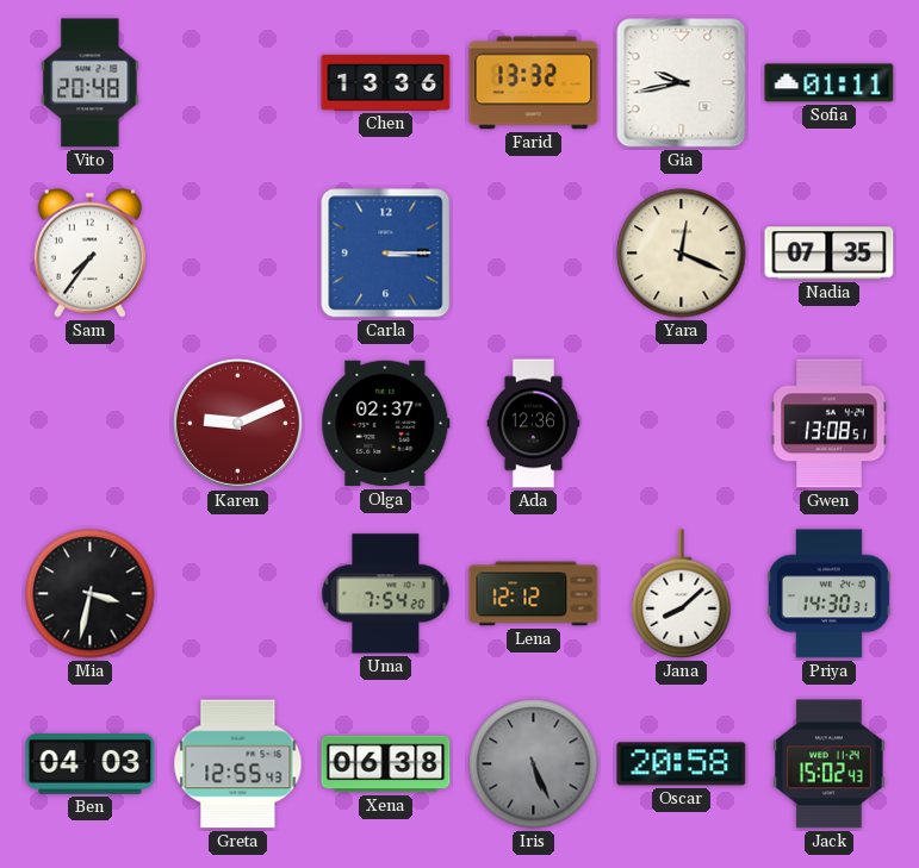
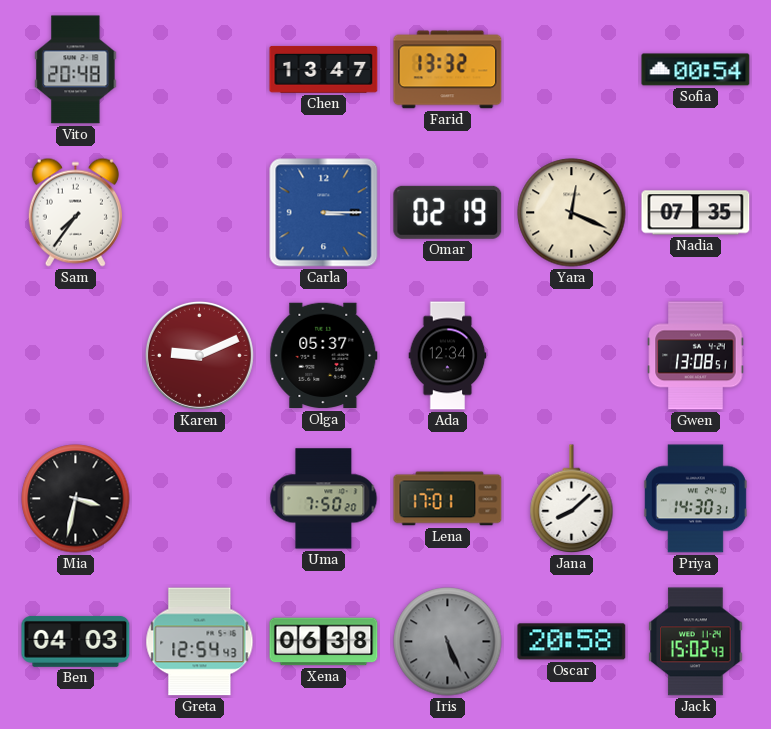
Chen: 13:36 -> 13:47
Gia: 9:43 -> none
Sofia: 01:11 -> 00:54
Omar: none -> 02:19
Olga: 02:37 -> 05:37
Ada: 12:36 -> 12:34
Uma: 7:54 -> 7:50
Lena: 12:12 -> 17:01
Greta: 12:55 -> 12:54
